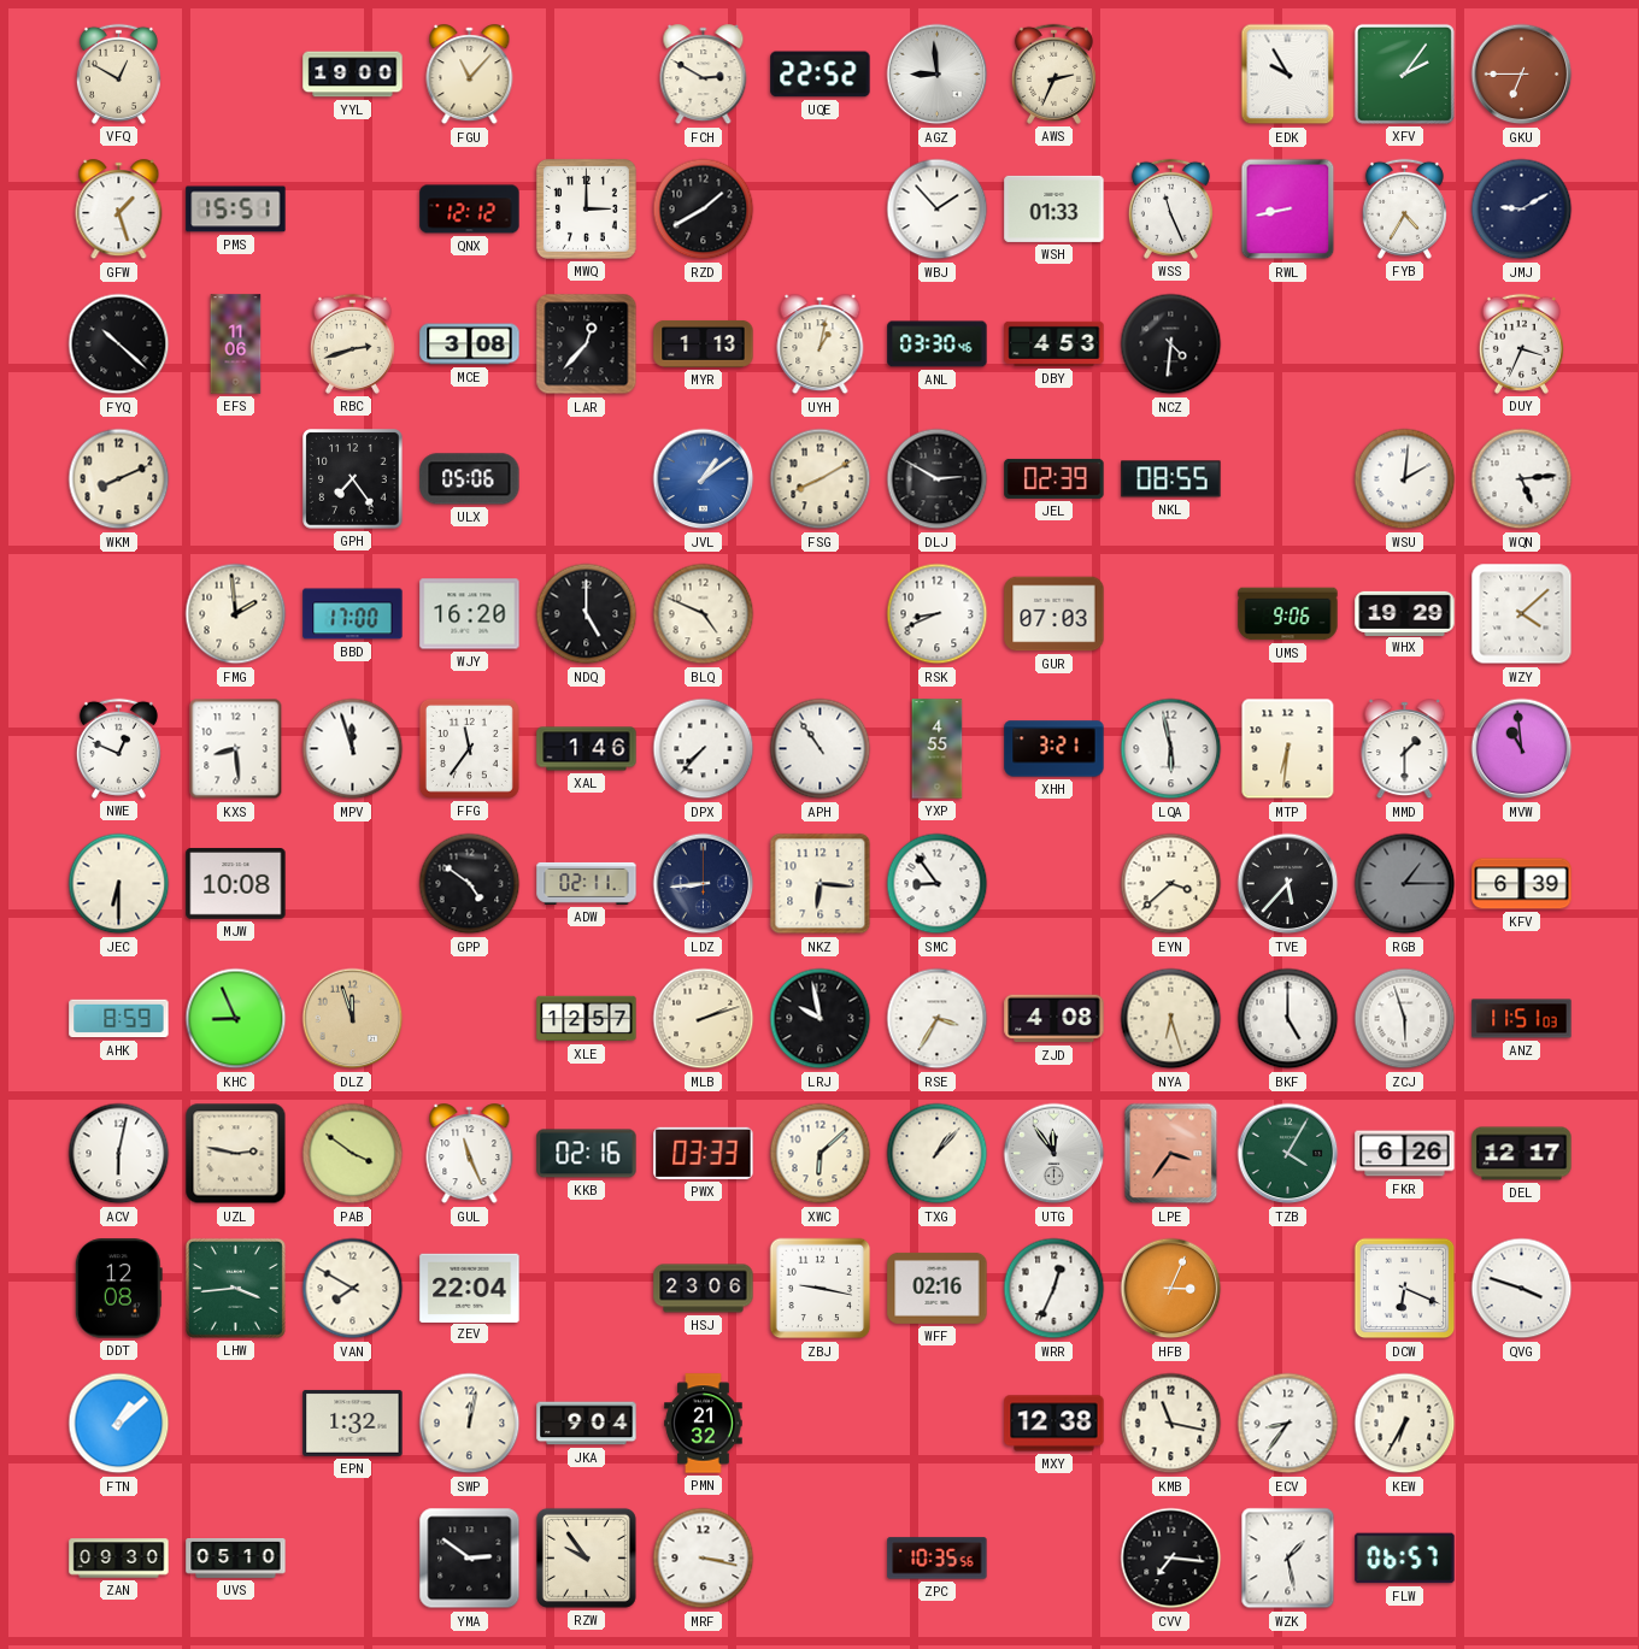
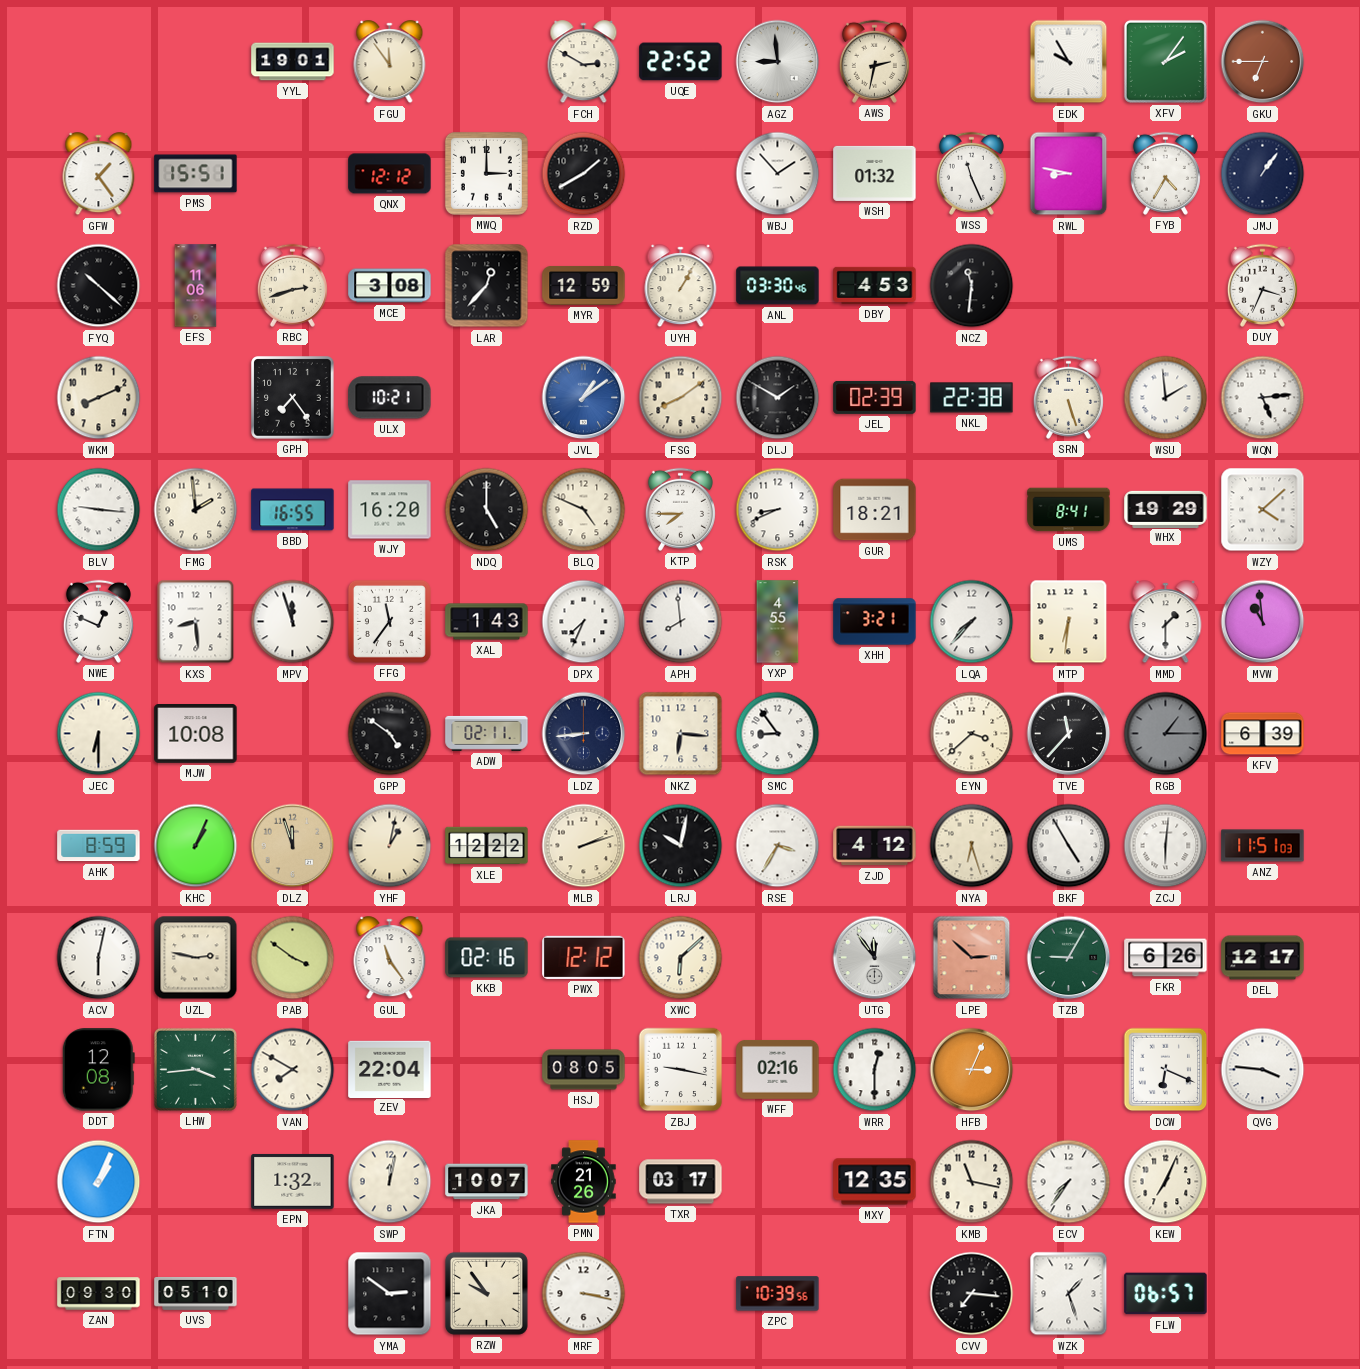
VFQ: 12:50 -> none
YYL: 19:00 -> 19:01
FGU: 11:07 -> 11:54
AWS: 2:34 -> 2:32
GFW: 1:27 -> 1:24
WSH: 01:33 -> 01:32
RWL: 8:43 -> 8:47
JMJ: 9:10 -> 1:06
MYR: 1:13 -> 12:59
UYH: 1:02 -> 1:05
NCZ: 4:31 -> 11:31
ULX: 05:06 -> 10:21
FSG: 8:10 -> 8:09
DLJ: 2:50 -> 1:50
NKL: 08:55 -> 22:38
SRN: none -> 5:27
WSU: 2:01 -> 1:59
BLV: none -> 9:16
BBD: 17:00 -> 16:55
KTP: none -> 7:45
GUR: 07:03 -> 18:21
UMS: 9:06 -> 8:41
XAL: 1:46 -> 1:43
DPX: 7:37 -> 7:34
APH: 10:54 -> 7:59
LQA: 5:58 -> 7:37
TVE: 5:37 -> 11:37
KHC: 8:56 -> 1:04
YHF: none -> 1:02
XLE: 12:57 -> 12:22
LRJ: 9:58 -> 10:02
ZJD: 4:08 -> 4:12
BKF: 5:00 -> 4:55
ZCJ: 5:57 -> 6:01
GUL: 11:26 -> 11:24
PWX: 03:33 -> 12:12
TXG: 1:07 -> none
LPE: 3:36 -> 2:52
TZB: 4:05 -> 9:05
HSJ: 23:06 -> 08:05
WRR: 12:34 -> 12:30
QVG: 3:48 -> 3:46
FTN: 1:08 -> 1:04
JKA: 9:04 -> 10:07
PMN: 21:32 -> 21:26
TXR: none -> 03:17
MXY: 12:38 -> 12:35
ECV: 8:36 -> 7:36
KEW: 6:35 -> 7:04
ZPC: 10:35 -> 10:39
WZK: 1:28 -> 1:27
